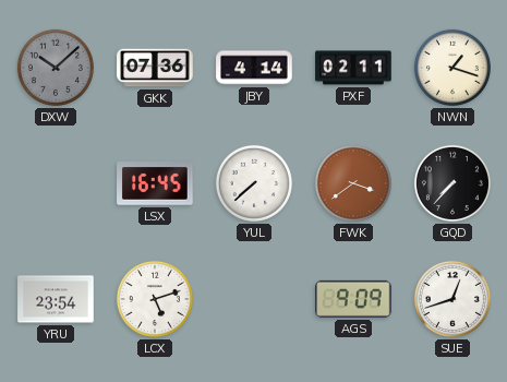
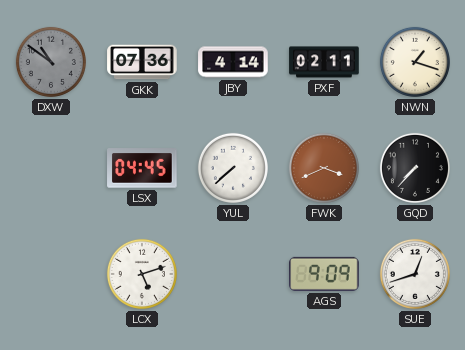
DXW: 10:08 -> 10:51
LSX: 16:45 -> 04:45
FWK: 3:39 -> 3:41
YRU: 23:54 -> none
